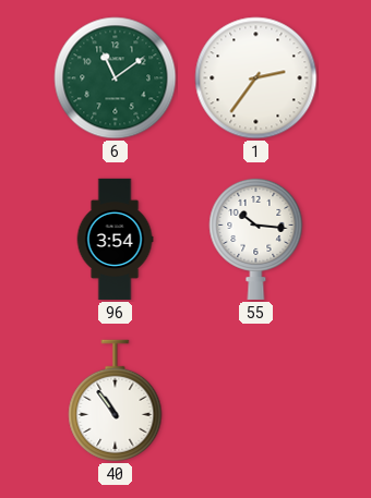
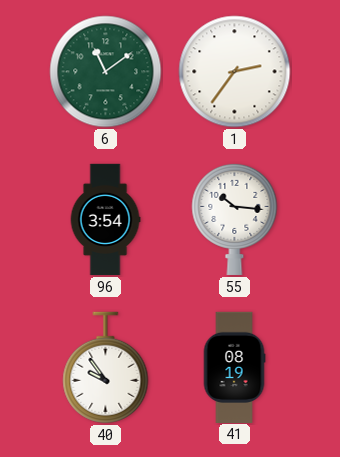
40: 10:54 -> 9:54
41: none -> 08:19
